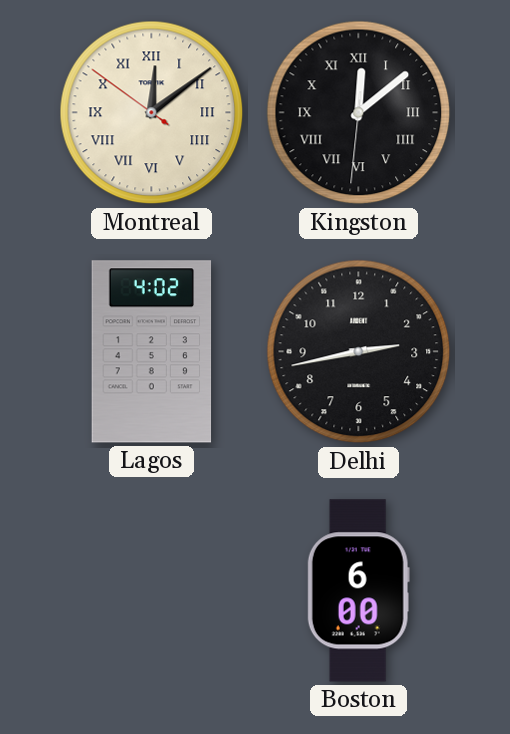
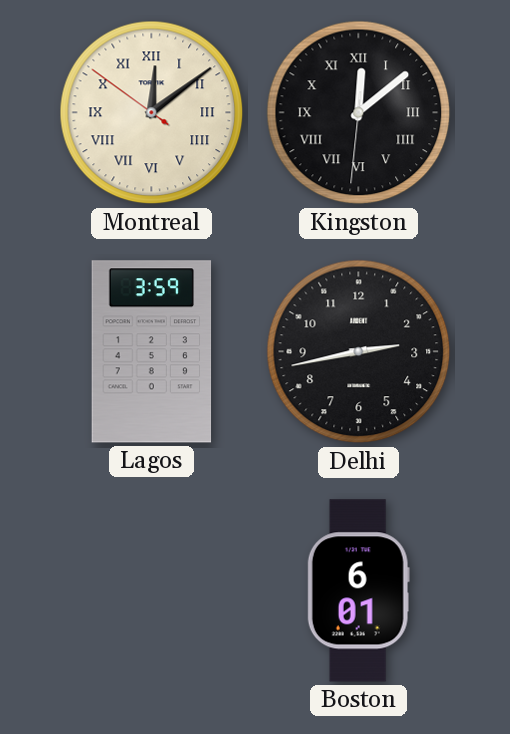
Lagos: 4:02 -> 3:59
Boston: 6:00 -> 6:01
